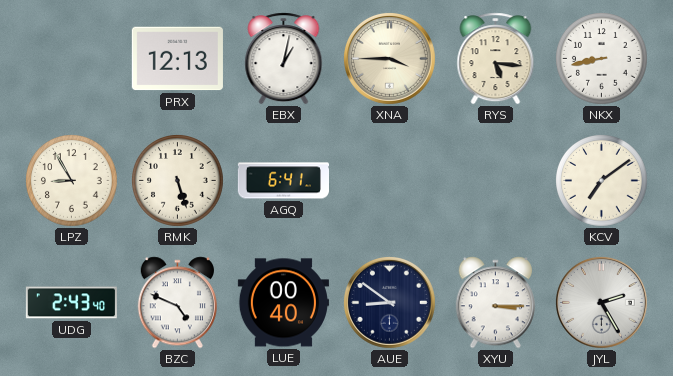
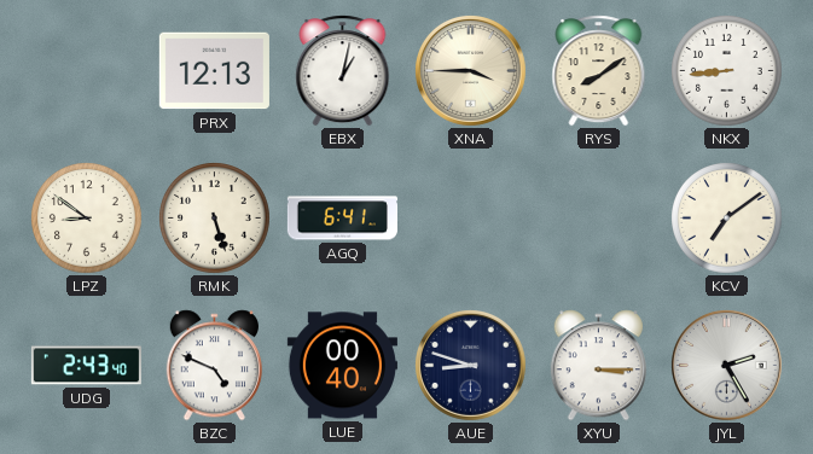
RYS: 5:16 -> 8:09
NKX: 8:43 -> 8:44
LPZ: 8:55 -> 8:51
AUE: 8:51 -> 8:48
